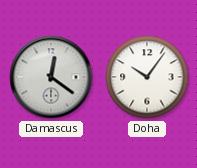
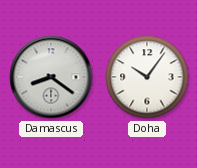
Damascus: 12:21 -> 8:21
